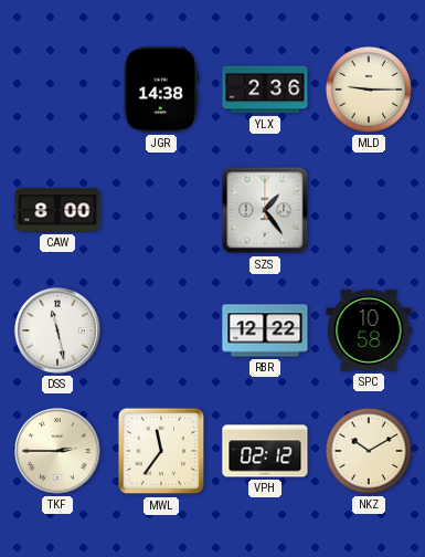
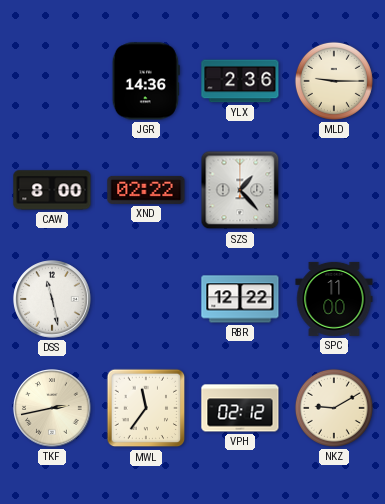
JGR: 14:38 -> 14:36
XND: none -> 02:22
SZS: 1:24 -> 1:23
SPC: 10:58 -> 11:00
TKF: 2:45 -> 2:43
NKZ: 10:10 -> 9:10
